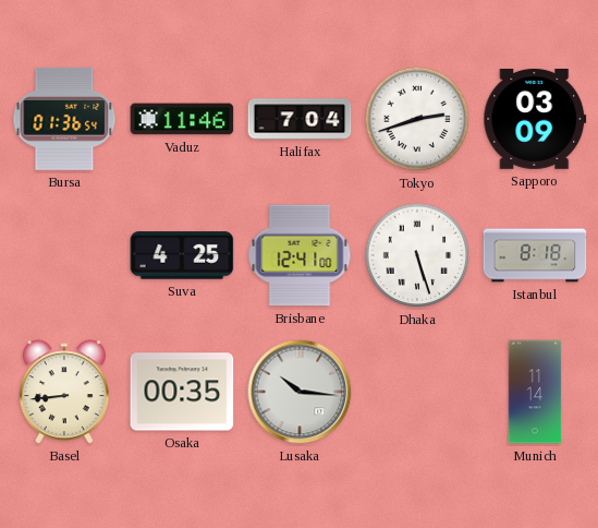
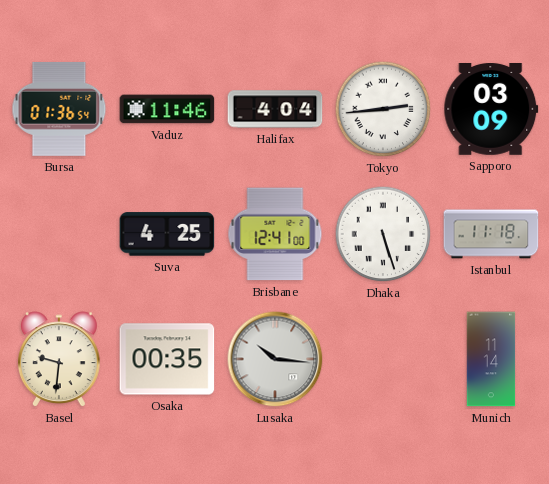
Halifax: 7:04 -> 4:04
Tokyo: 2:42 -> 2:44
Istanbul: 8:18 -> 11:18
Basel: 8:44 -> 9:31
